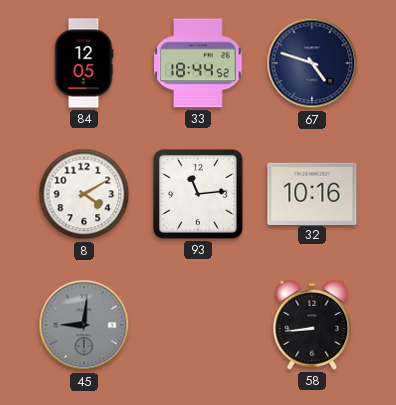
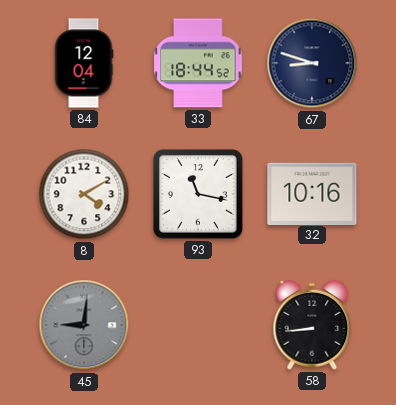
84: 12:05 -> 12:04
67: 4:48 -> 8:48
93: 11:14 -> 11:17
